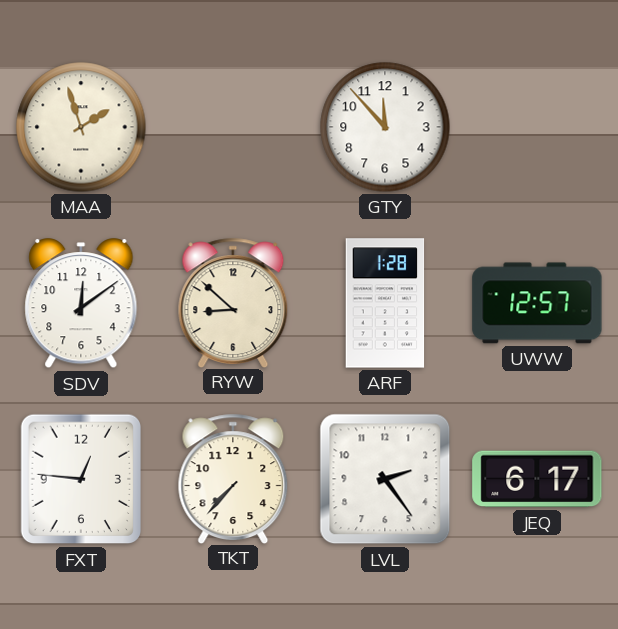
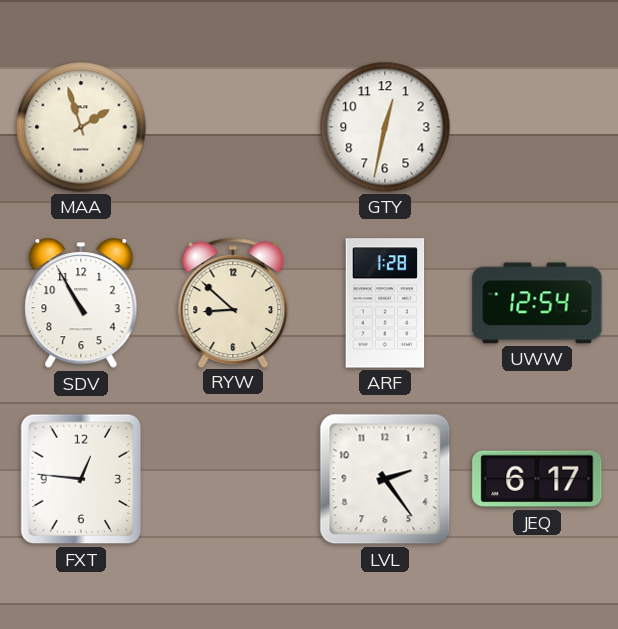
GTY: 11:53 -> 12:32
SDV: 12:09 -> 10:55
UWW: 12:57 -> 12:54
TKT: 7:37 -> none
